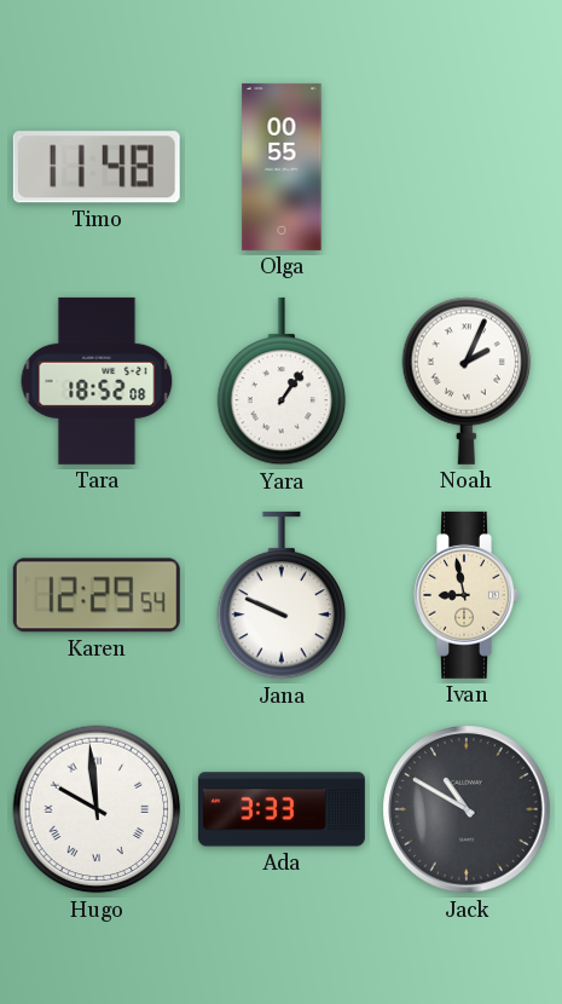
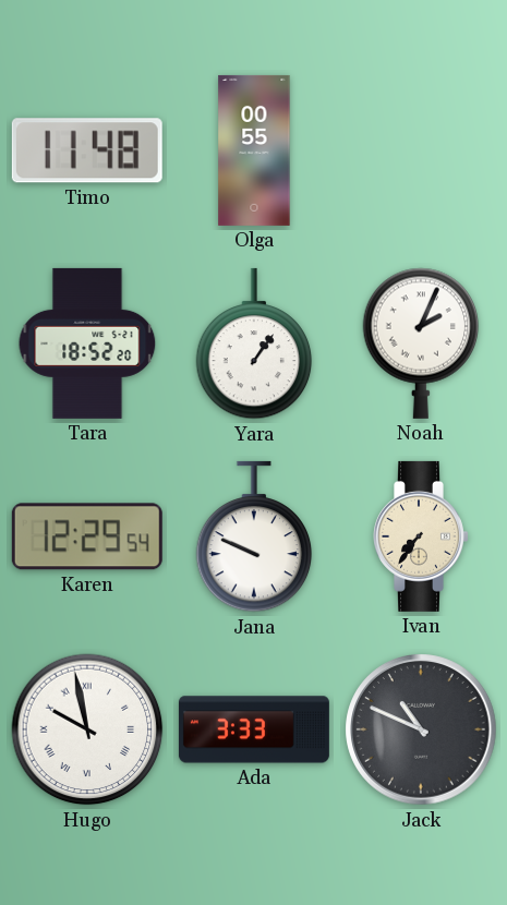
Tara: 18:52:08 -> 18:52:20
Ivan: 8:58 -> 7:36
Hugo: 9:59 -> 9:58
Jack: 10:50 -> 10:49
